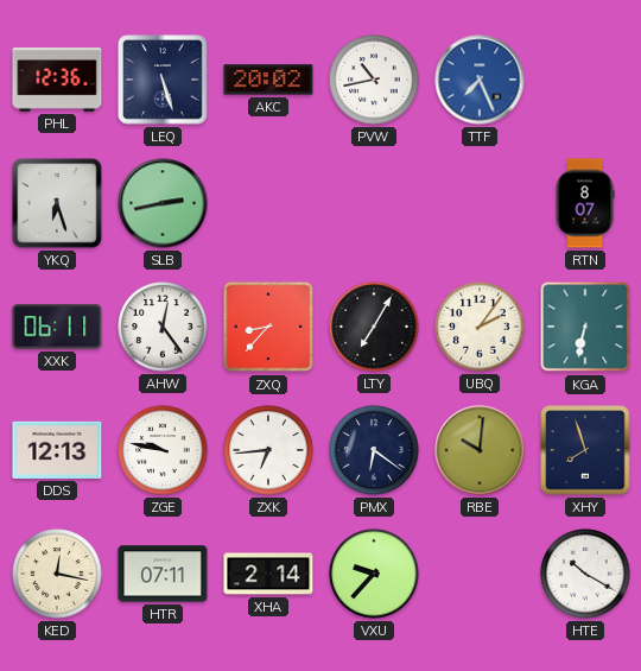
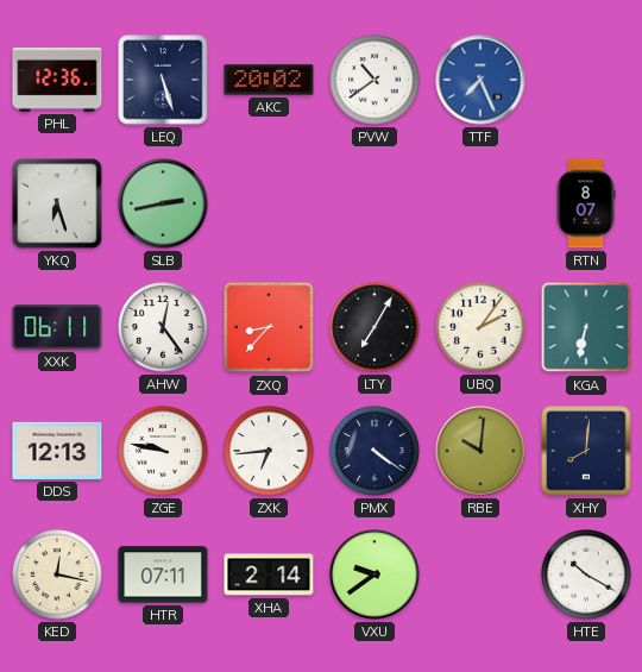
PVW: 10:43 -> 10:39
PMX: 6:21 -> 4:21
XHY: 7:57 -> 8:01
VXU: 9:37 -> 9:39
